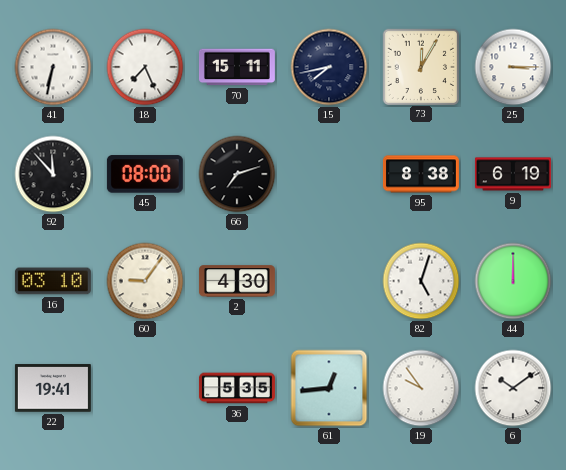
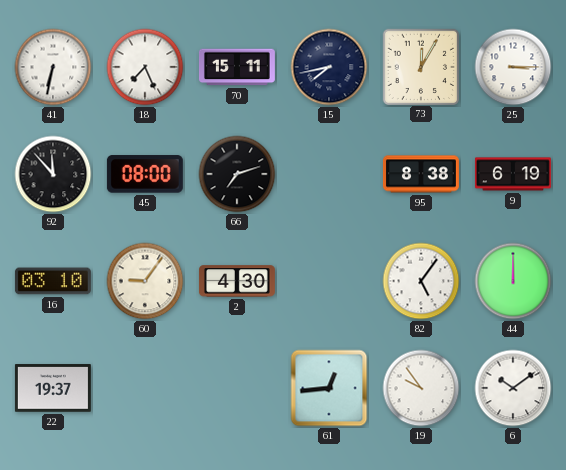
82: 5:03 -> 5:06
22: 19:41 -> 19:37
36: 5:35 -> none
